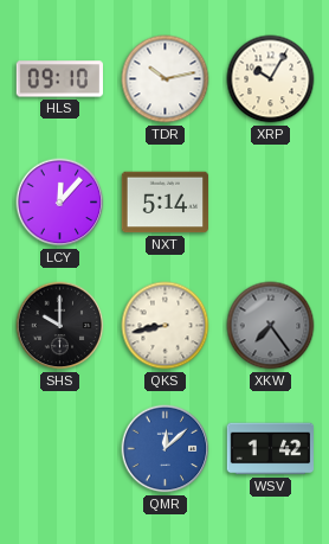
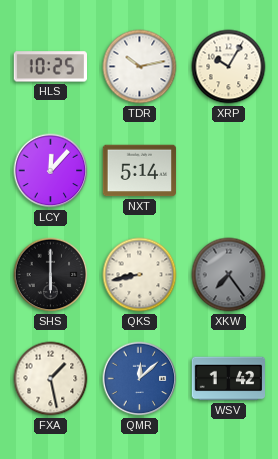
HLS: 09:10 -> 10:25
SHS: 10:00 -> 6:00
FXA: none -> 1:28
